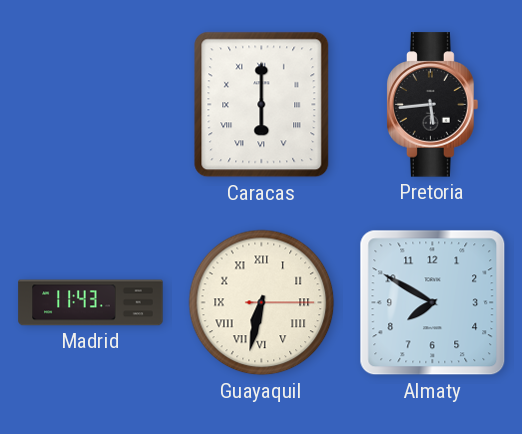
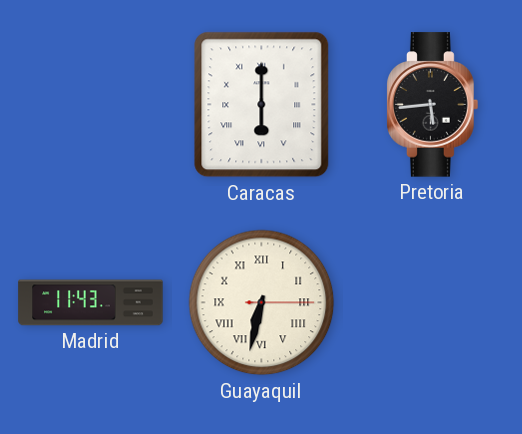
Almaty: 7:50 -> none
